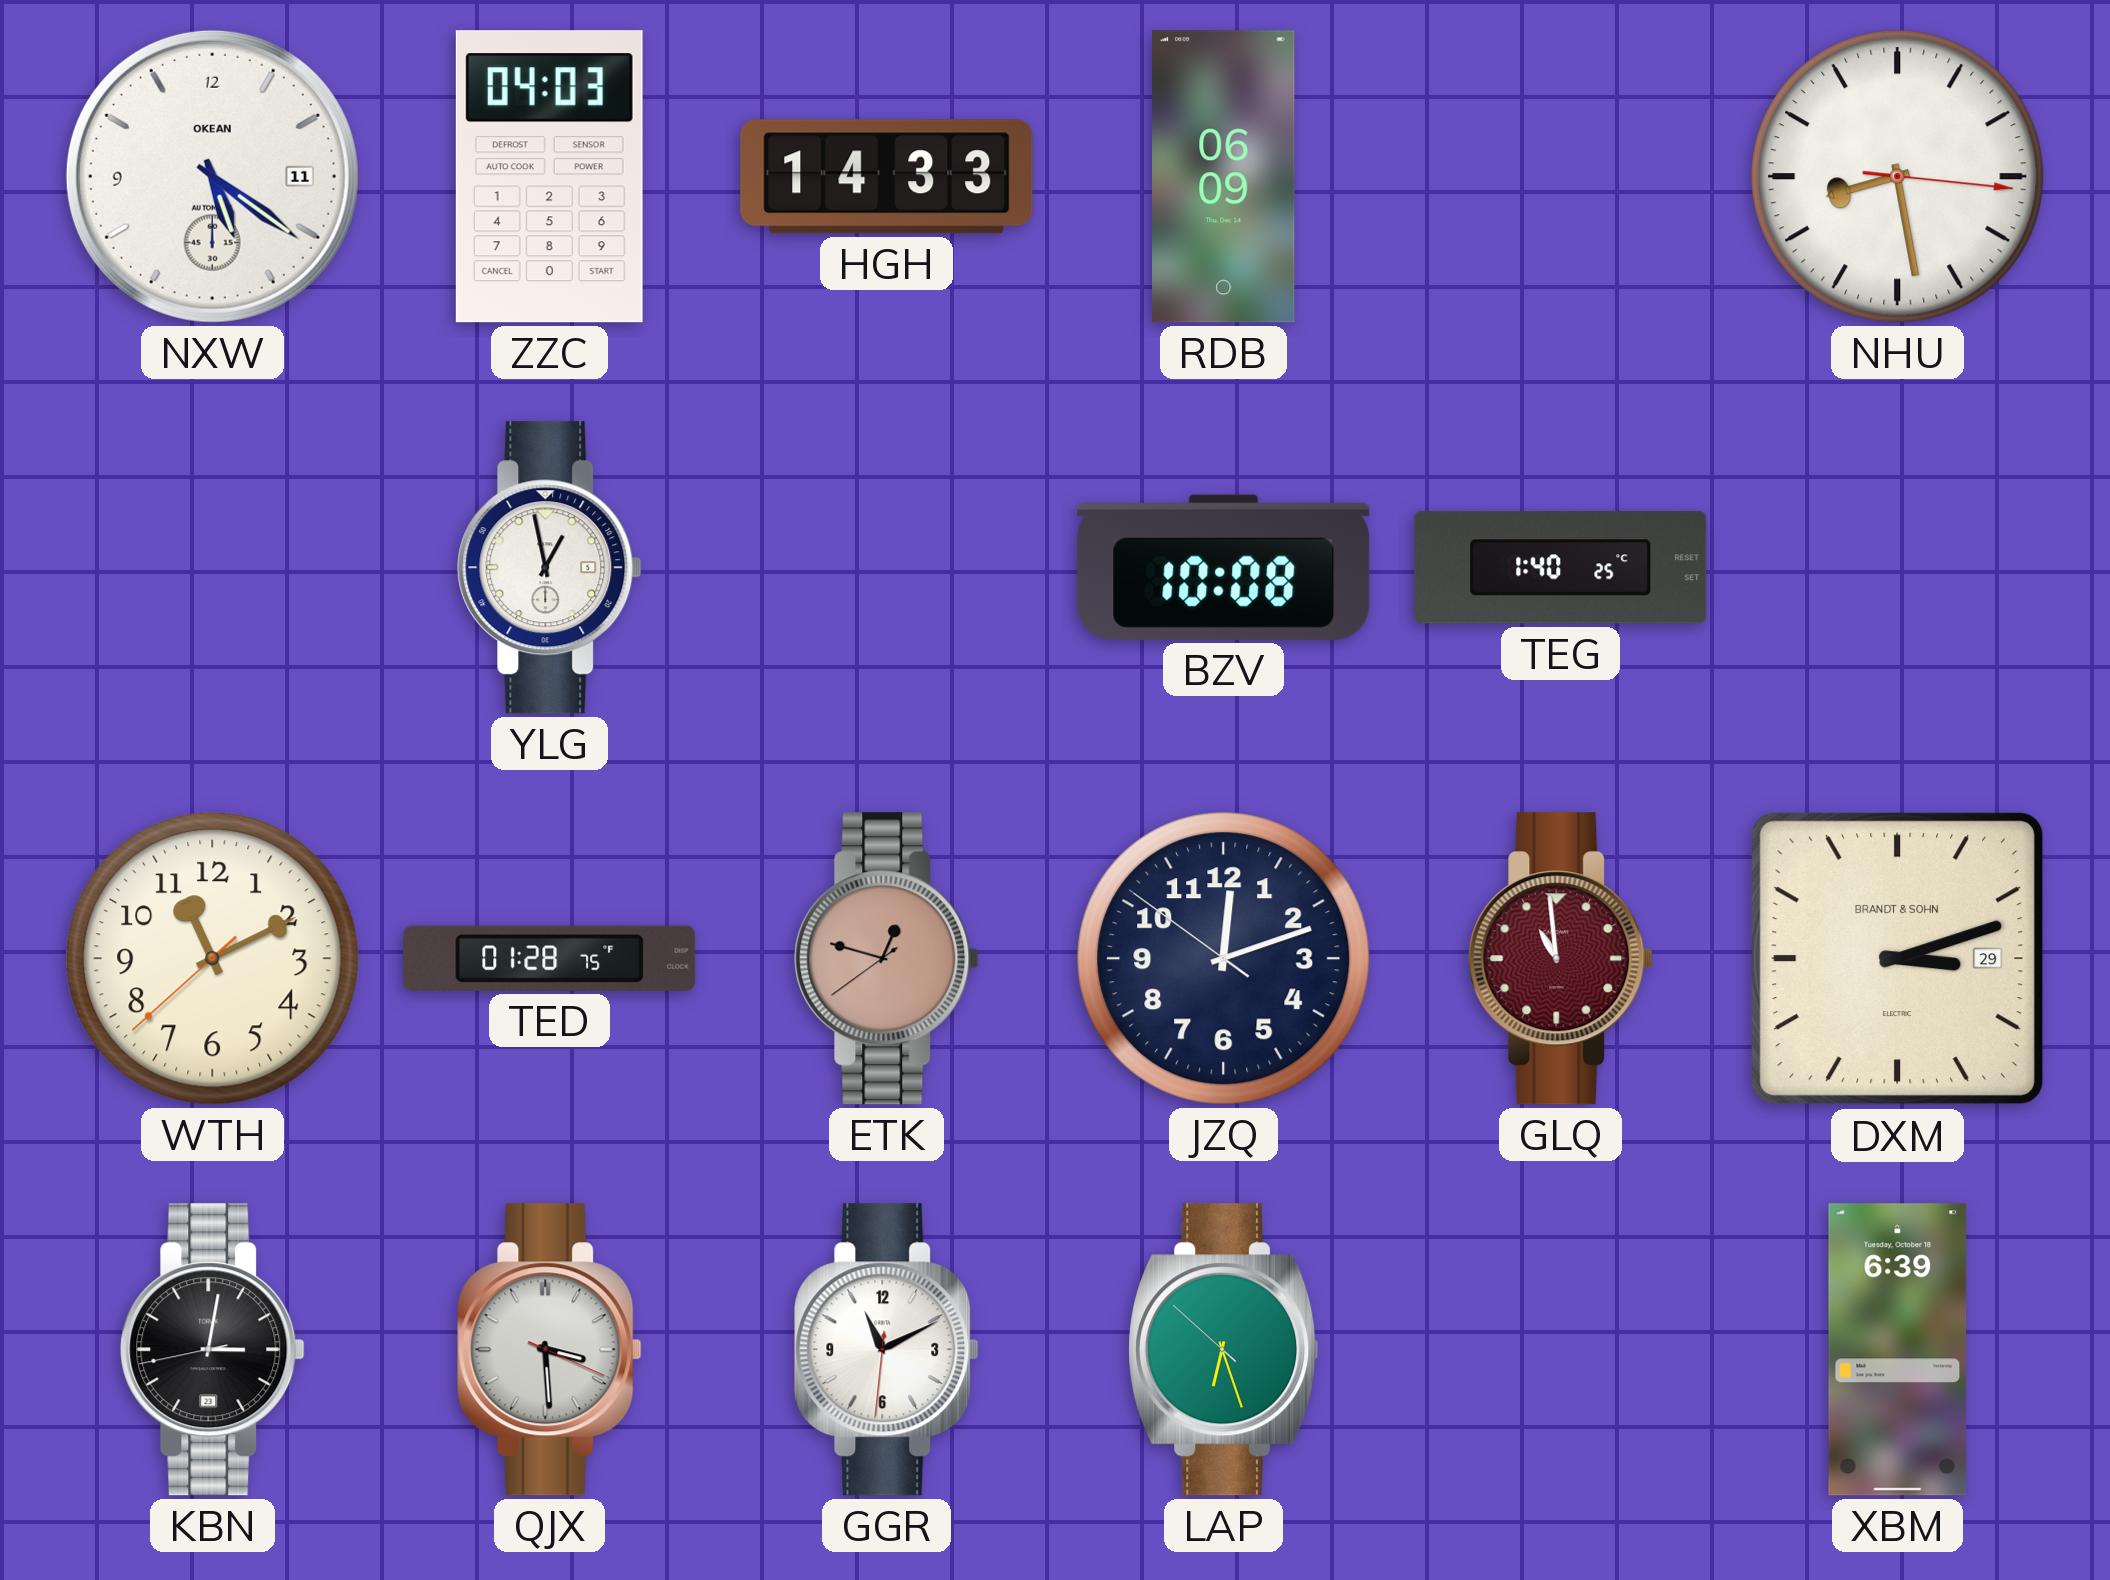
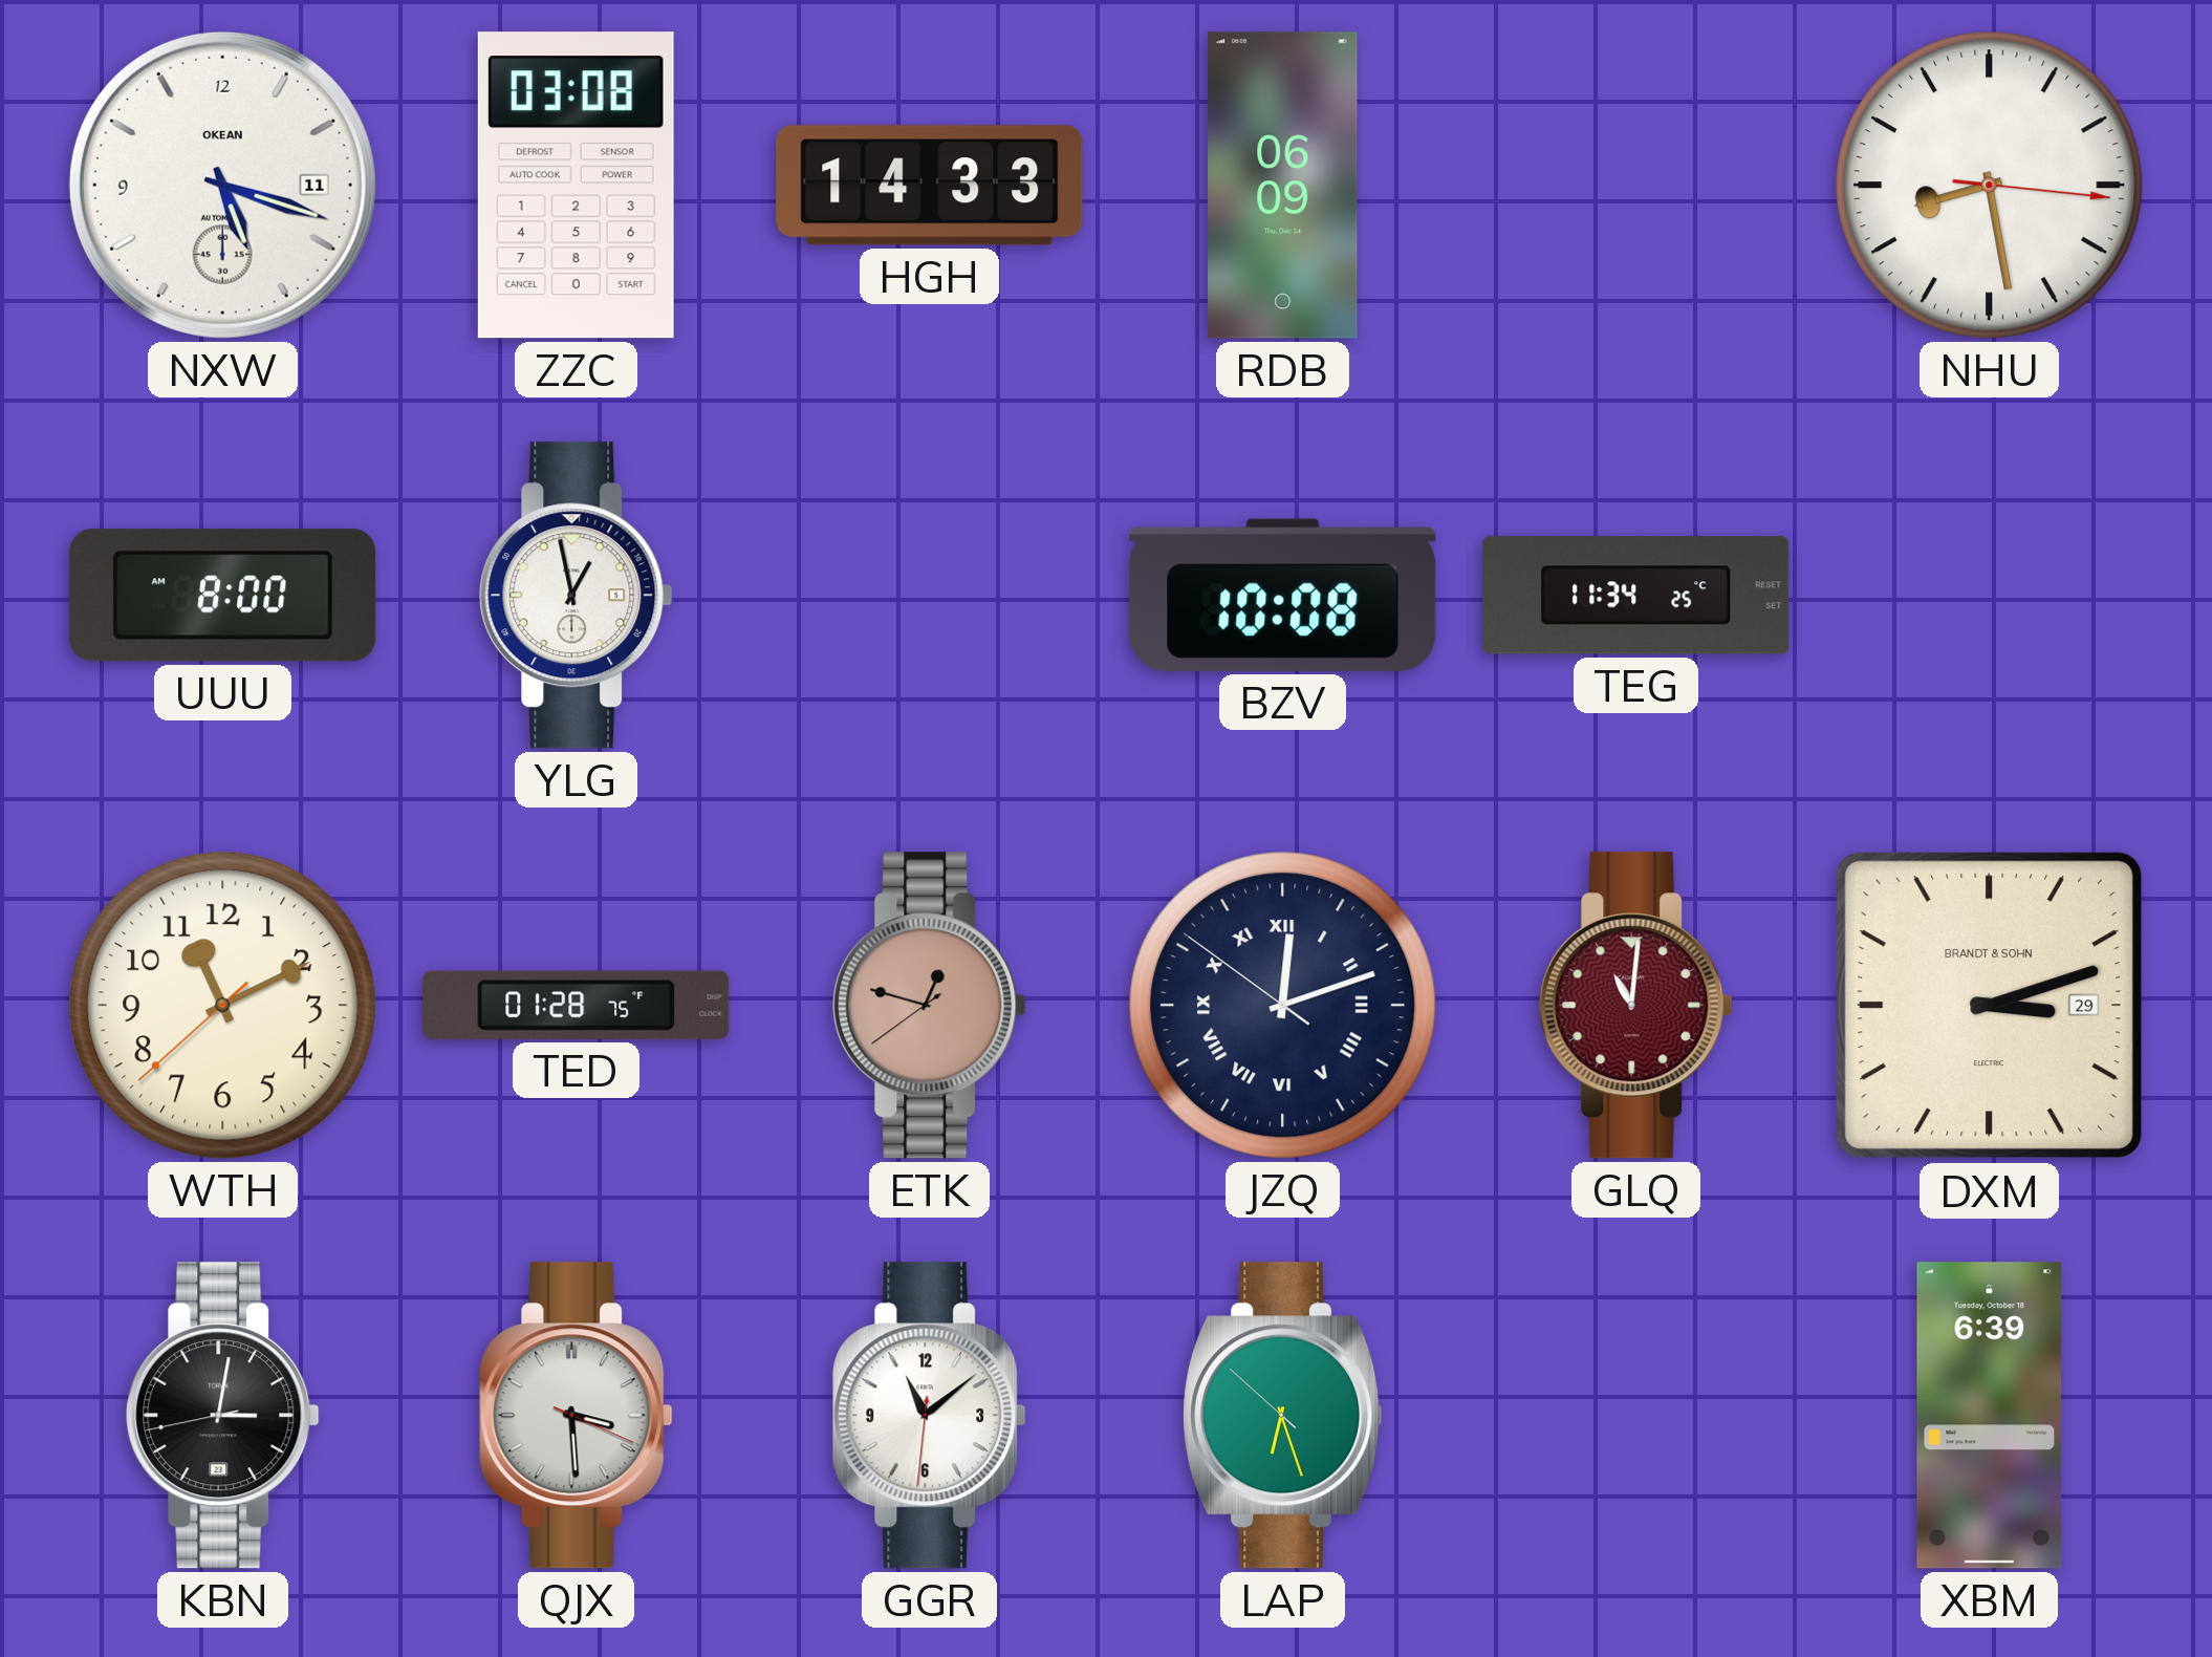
NXW: 5:21 -> 5:18
ZZC: 04:03 -> 03:08
UUU: none -> 8:00
TEG: 1:40 -> 11:34
JZQ numerals: Arabic -> Roman
GLQ: 10:59 -> 11:01
GGR: 11:10 -> 11:08
